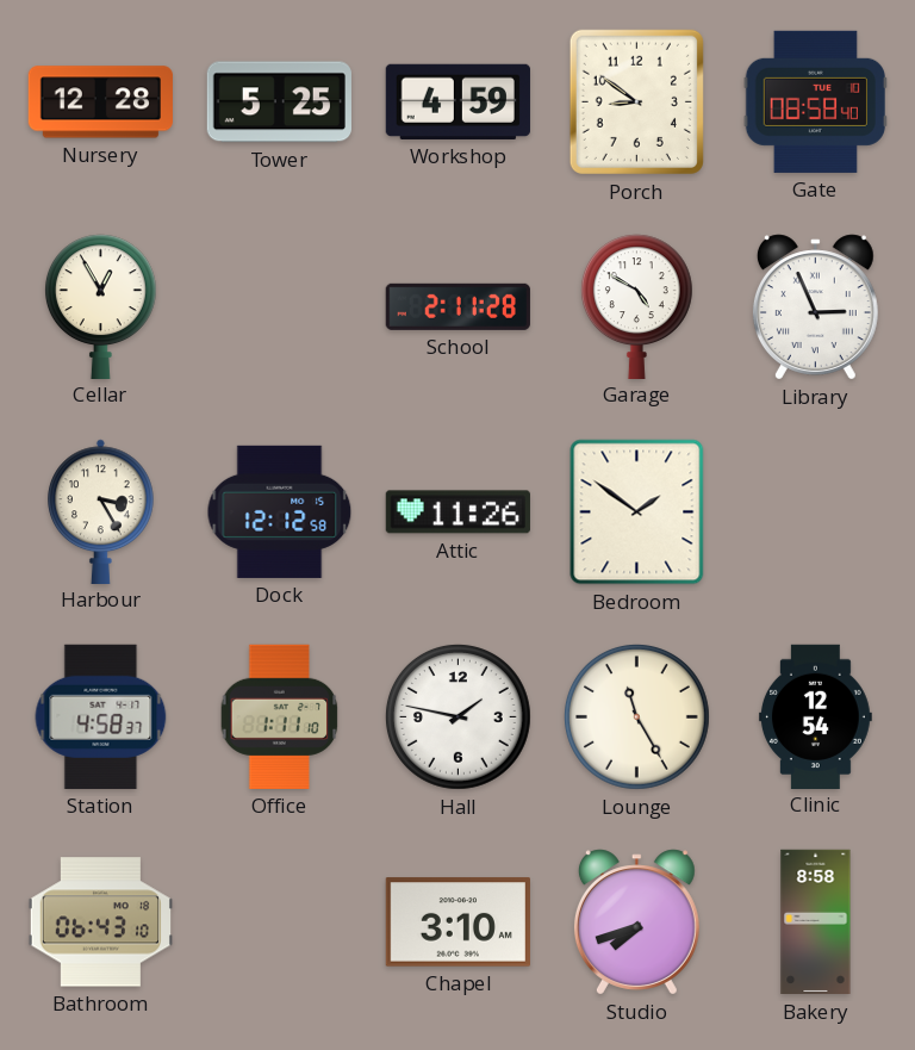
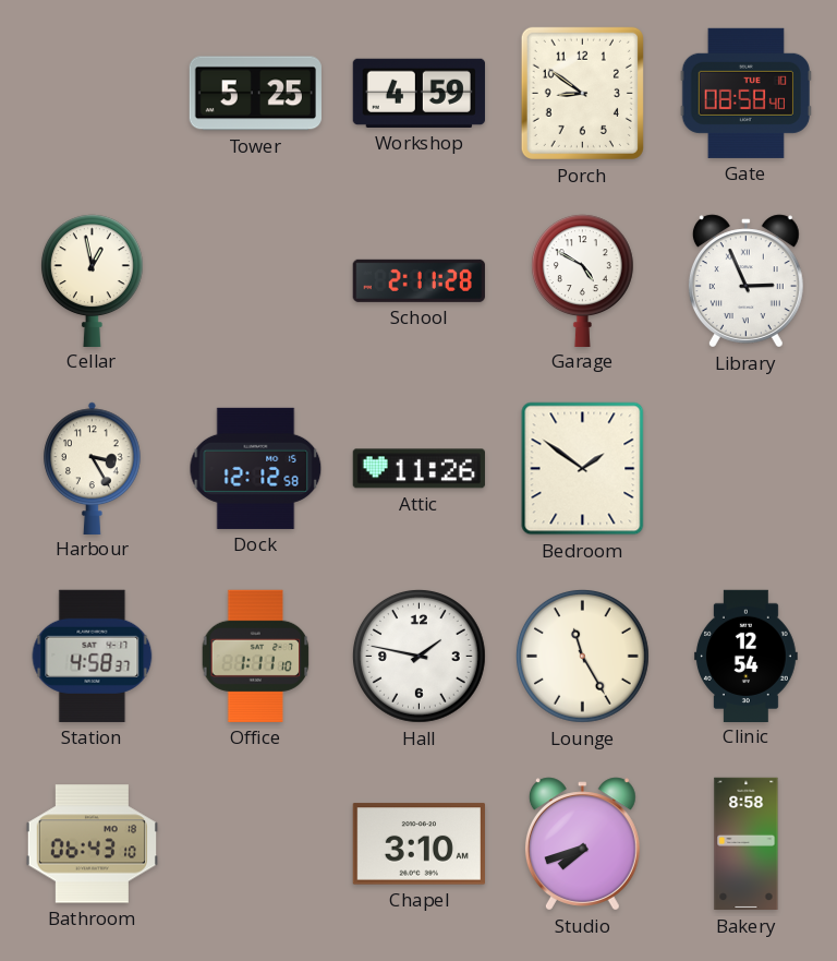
Nursery: 12:28 -> none
Cellar: 12:55 -> 12:58
